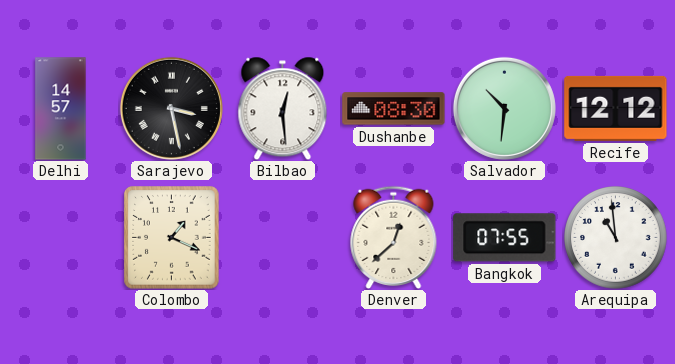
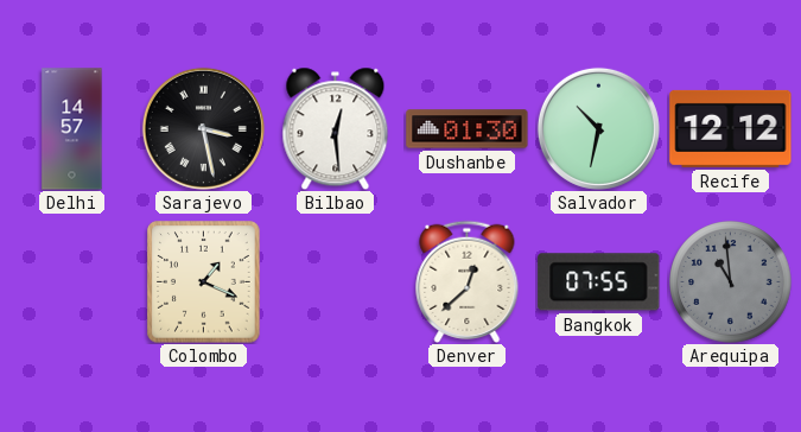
Dushanbe: 08:30 -> 01:30
Salvador: 10:31 -> 10:32
Arequipa dial: white -> grey
